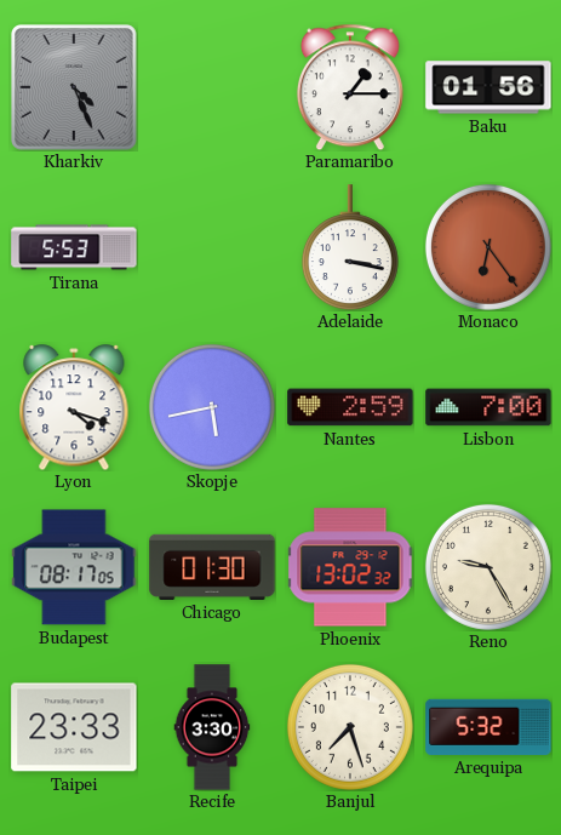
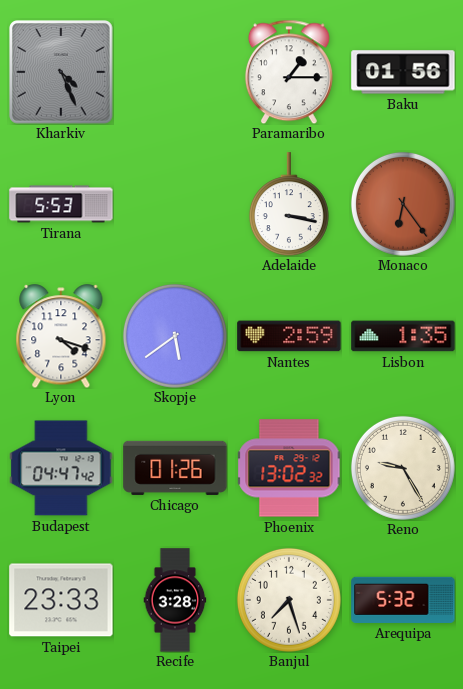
Skopje: 5:43 -> 5:39
Lisbon: 7:00 -> 1:35
Budapest: 08:17 -> 04:47
Chicago: 01:30 -> 01:26
Recife: 3:30 -> 3:28
